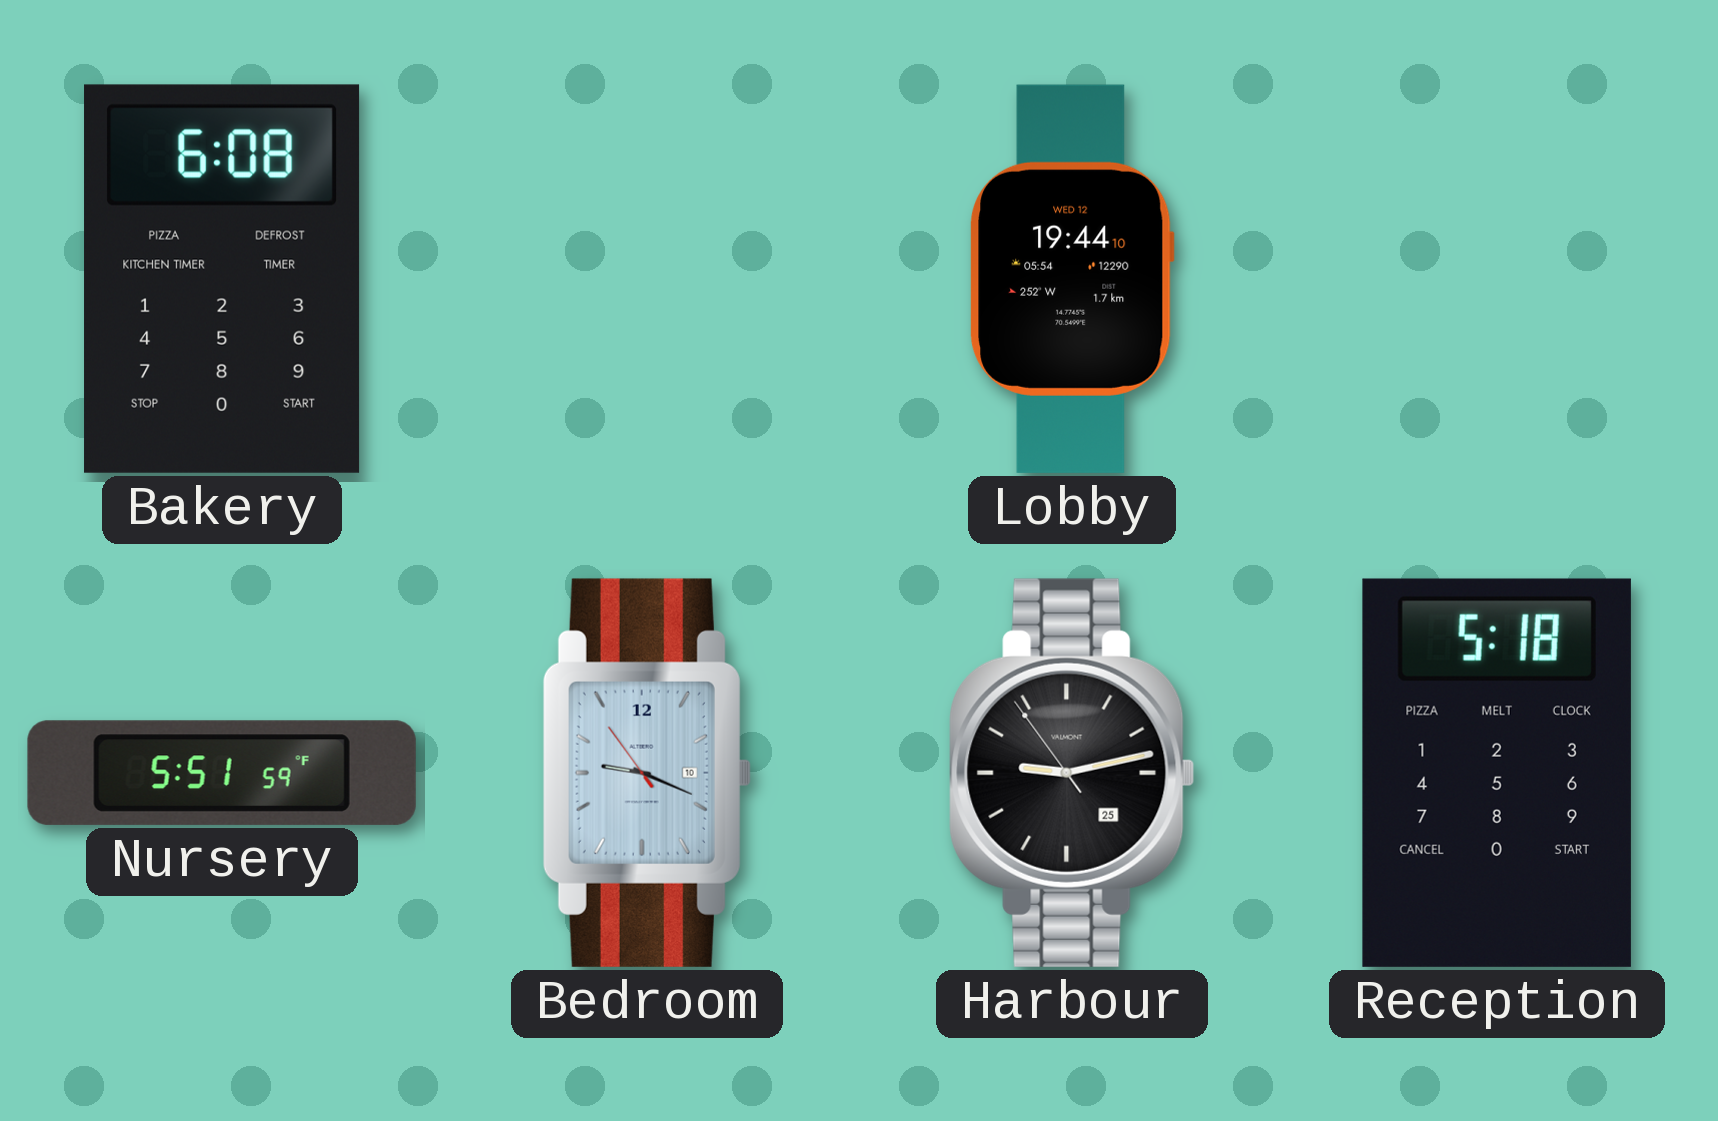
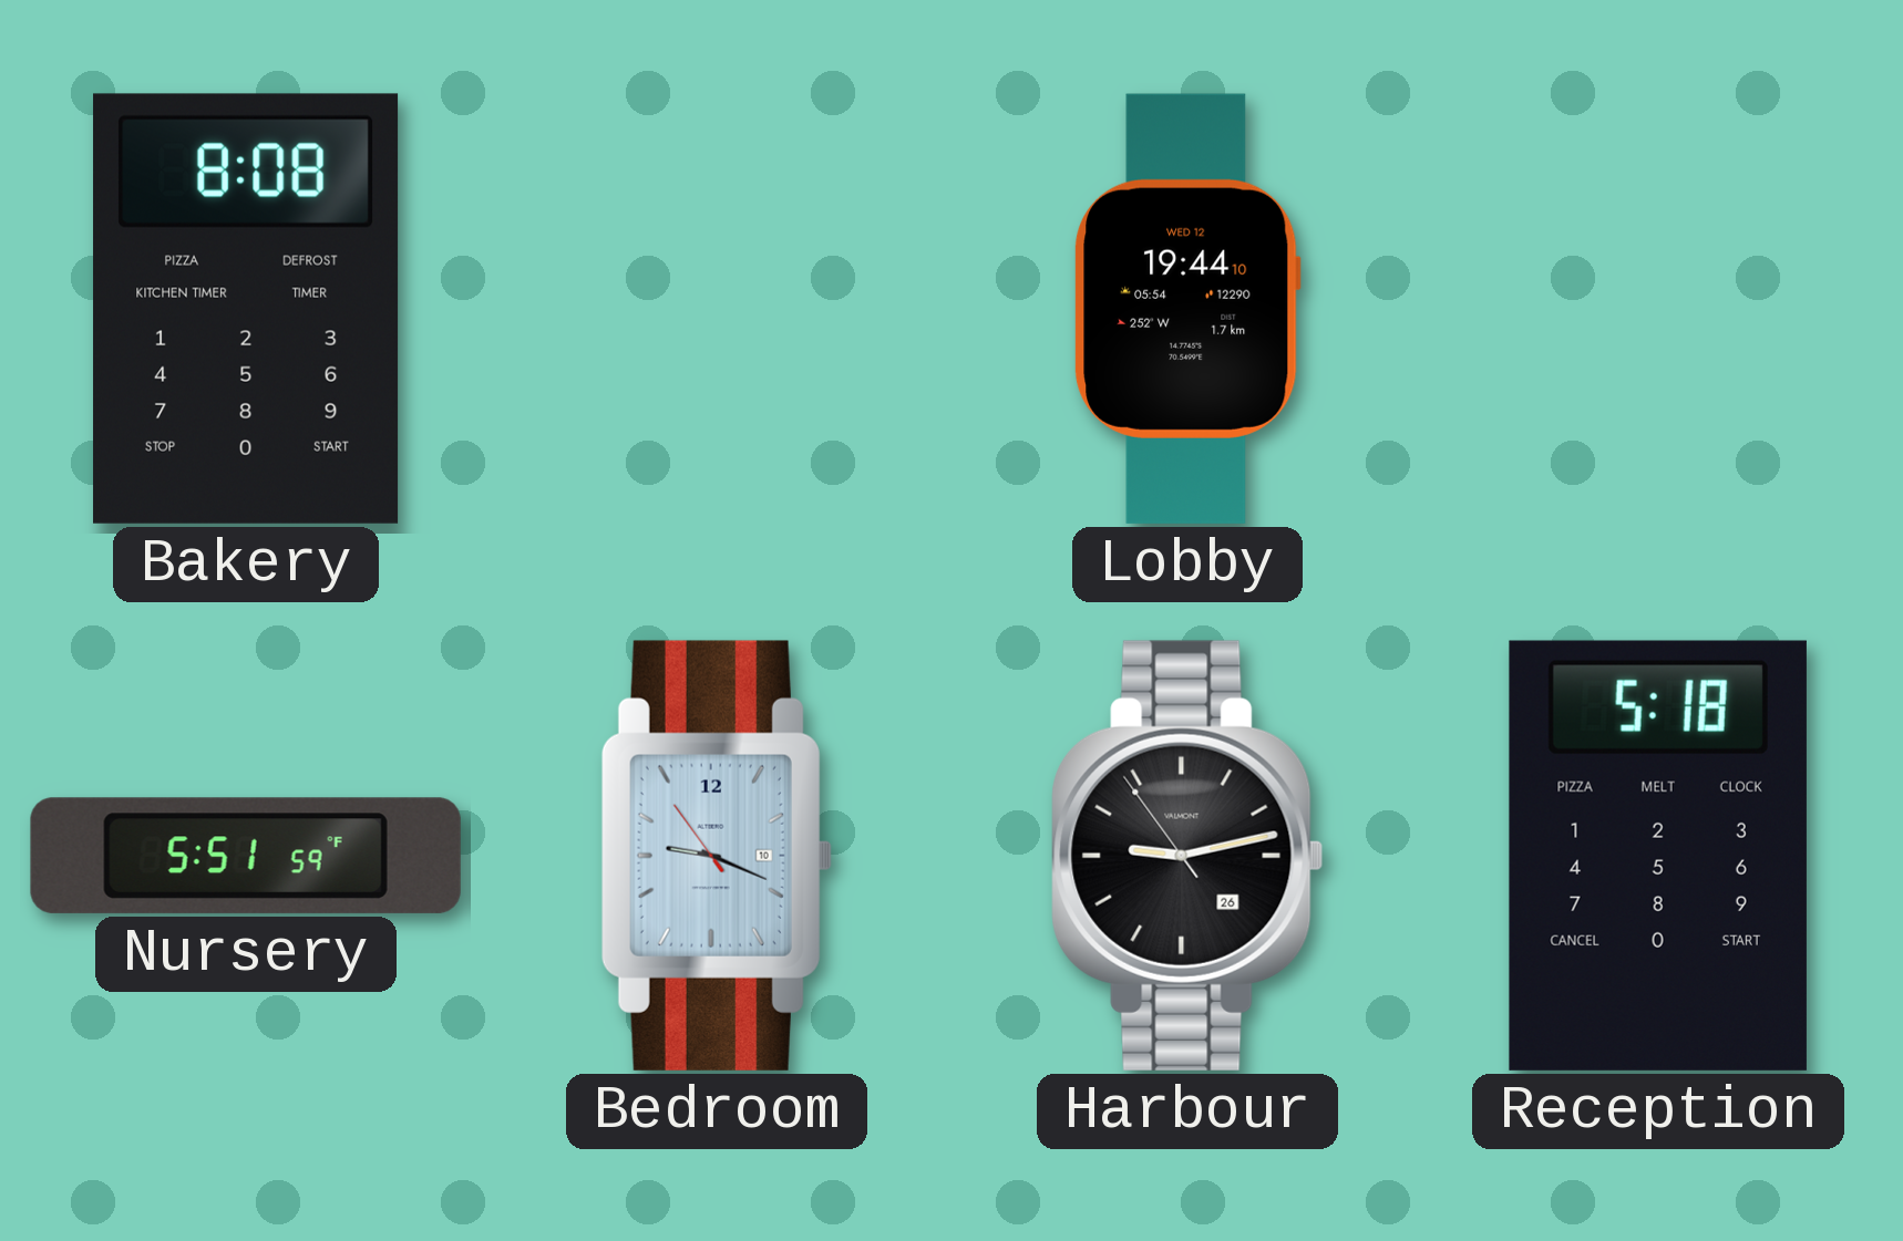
Bakery: 6:08 -> 8:08
Harbour date: 25 -> 26
